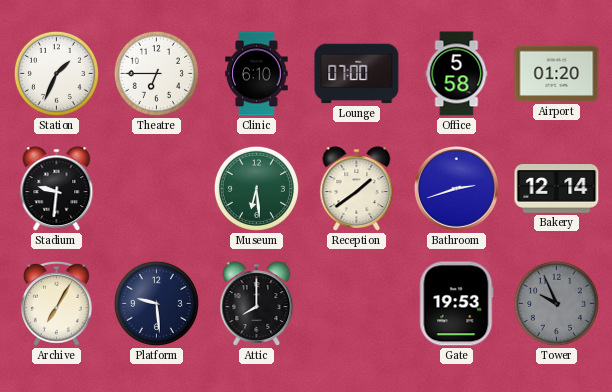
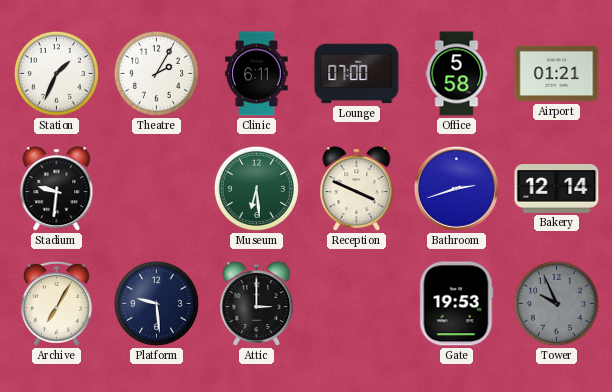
Theatre: 6:45 -> 2:05
Clinic: 6:10 -> 6:11
Airport: 01:20 -> 01:21
Reception: 1:39 -> 3:49
Attic: 8:00 -> 3:00
